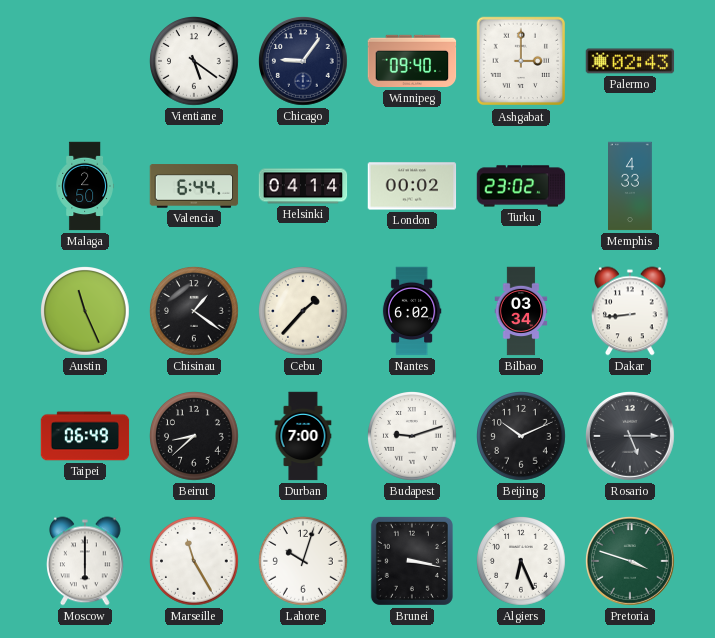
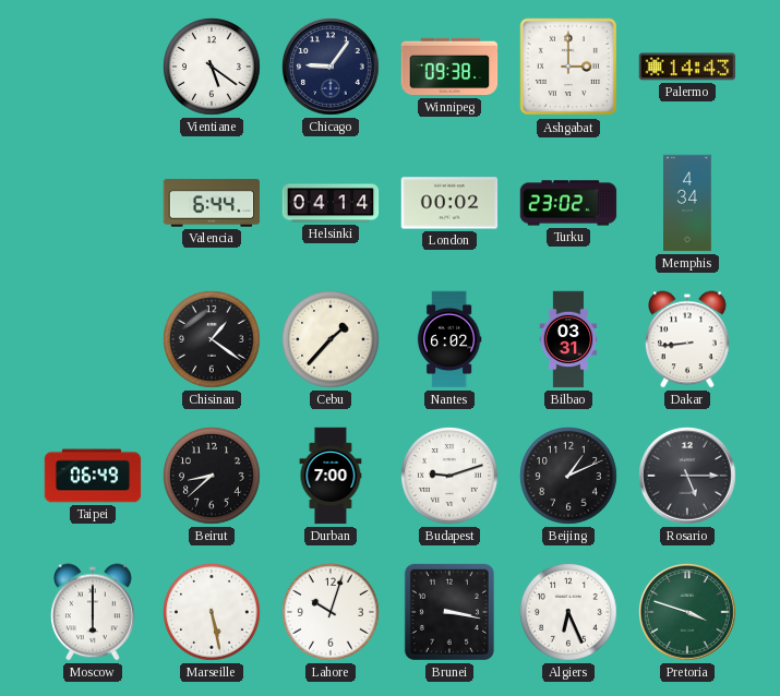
Winnipeg: 09:40 -> 09:38
Palermo: 02:43 -> 14:43
Malaga: 2:50 -> none
Memphis: 4:33 -> 4:34
Austin: 11:26 -> none
Bilbao: 03:34 -> 03:31
Beijing: 10:11 -> 1:11
Marseille: 11:25 -> 5:28
